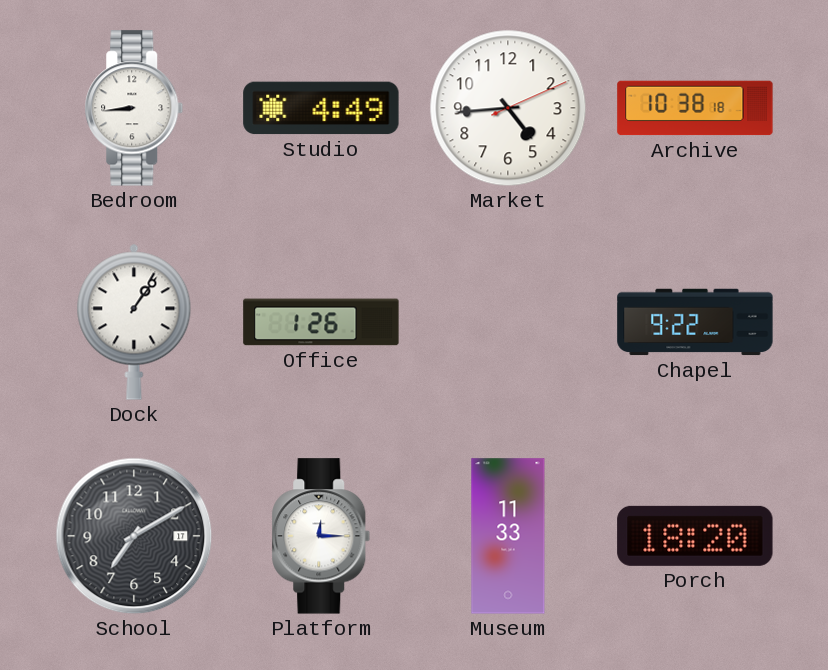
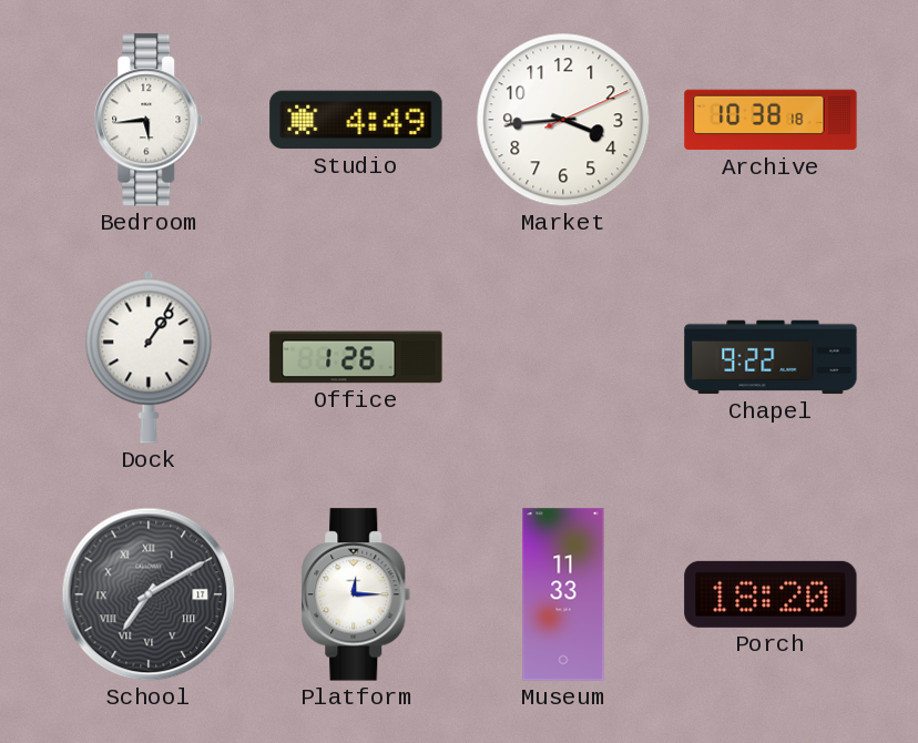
Bedroom: 8:44 -> 5:44
Market: 4:44 -> 3:44
School numerals: Arabic -> Roman
